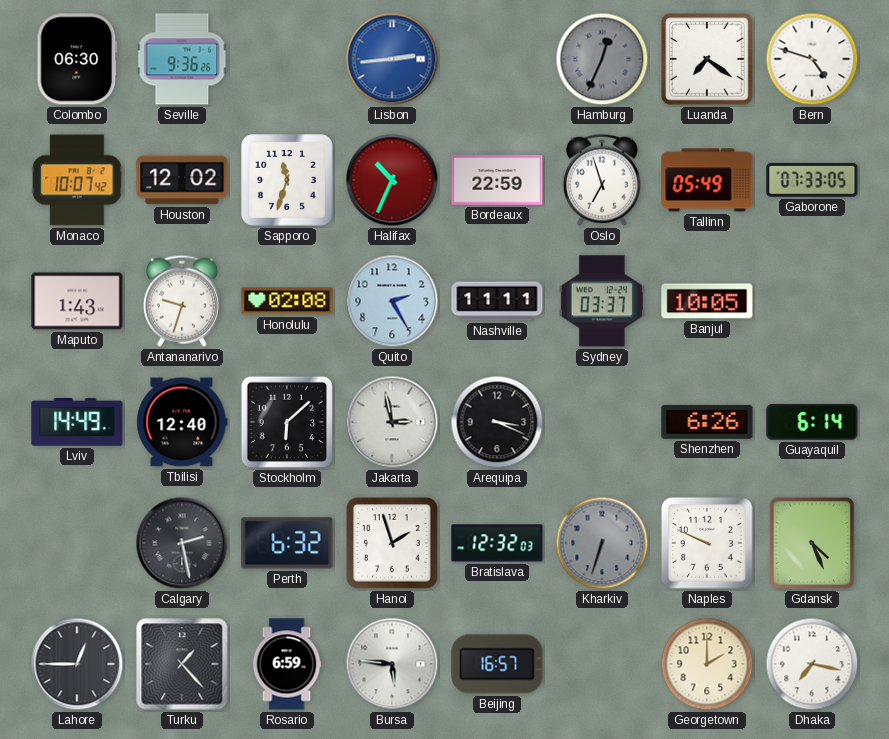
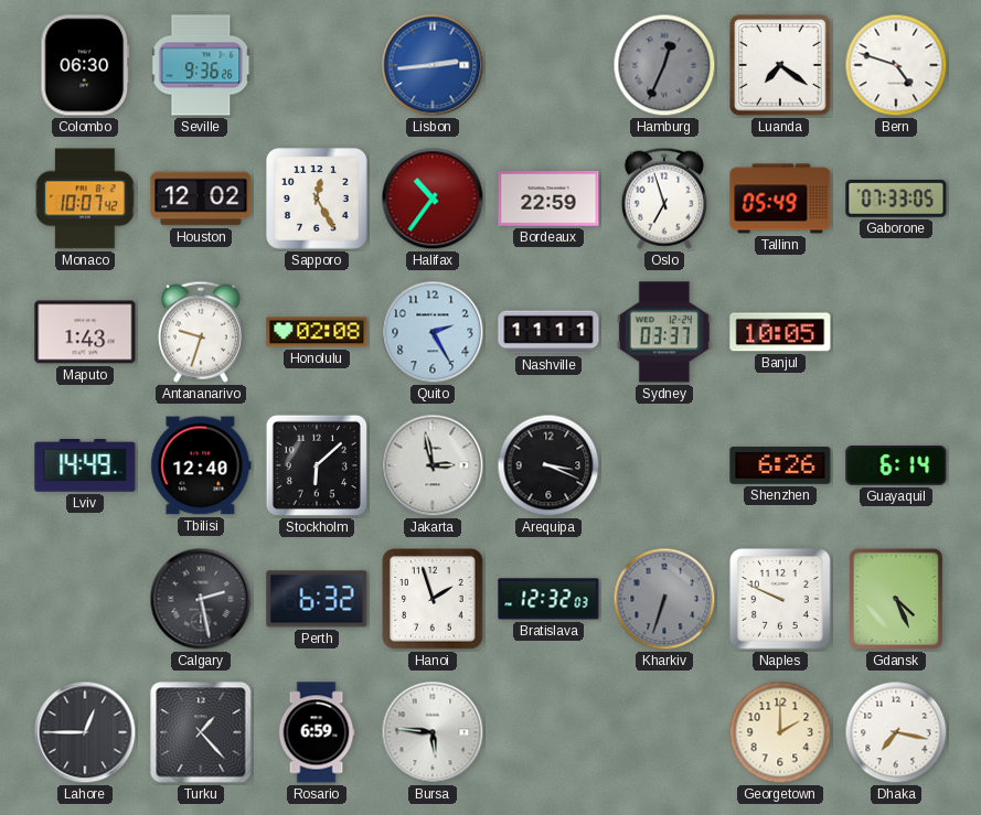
Sapporo: 11:33 -> 12:25
Halifax: 10:34 -> 10:36
Beijing: 16:57 -> none
